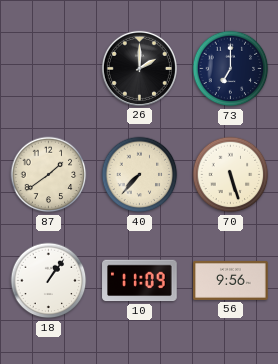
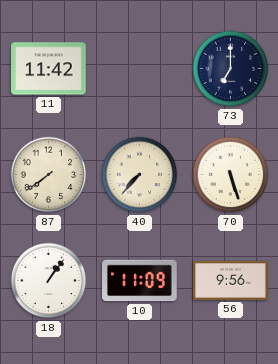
11: none -> 11:42
26: 2:00 -> none
87: 1:39 -> 7:39
